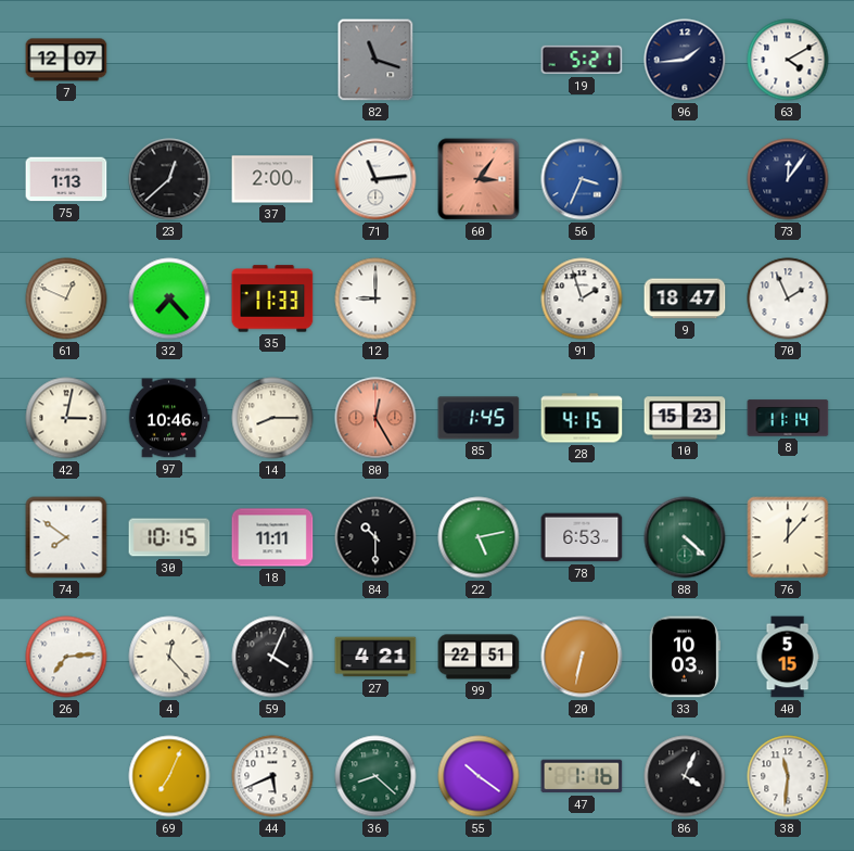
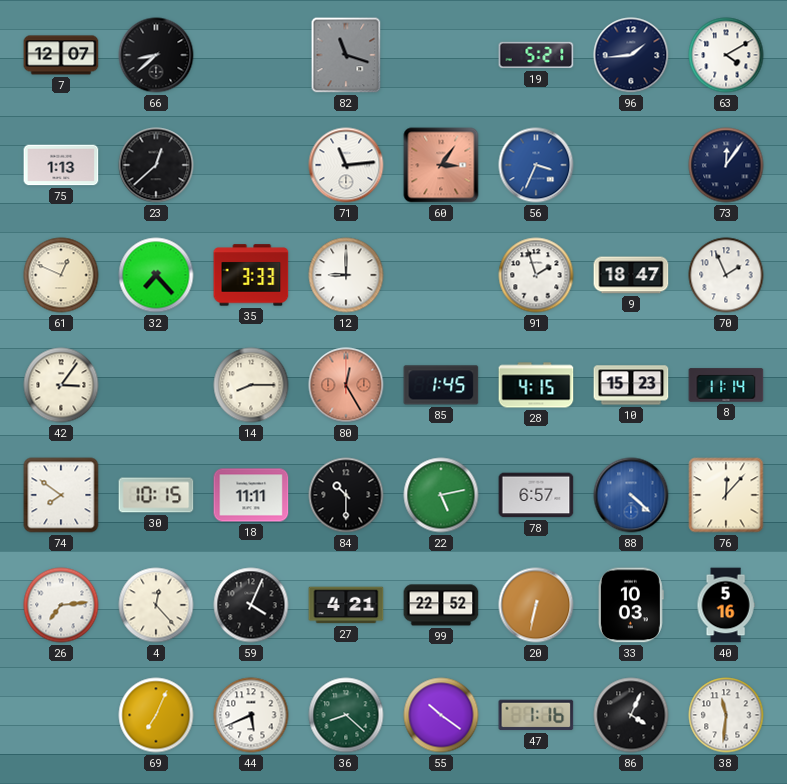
66: none -> 8:38
37: 2:00 -> none
35: 11:33 -> 3:33
42: 3:02 -> 3:06
97: 10:46 -> none
78: 6:53 -> 6:57
88 dial: green -> blue
99: 22:51 -> 22:52
40: 5:15 -> 5:16
